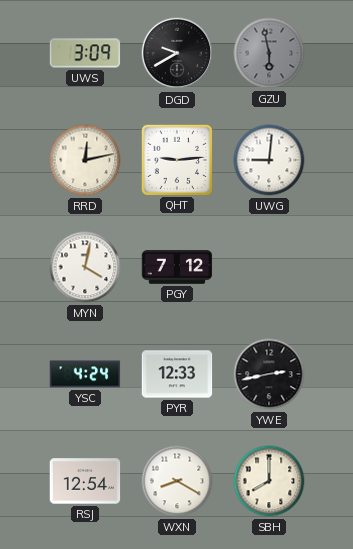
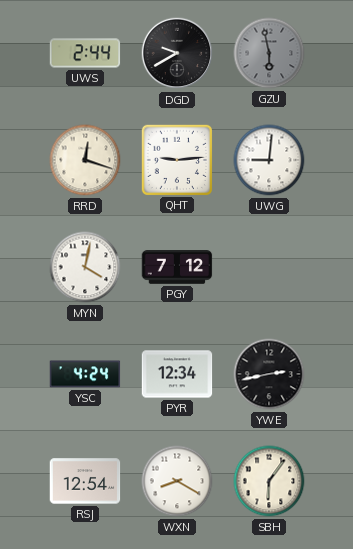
UWS: 3:09 -> 2:44
RRD: 12:13 -> 12:18
PYR: 12:33 -> 12:34
SBH: 8:00 -> 6:06
